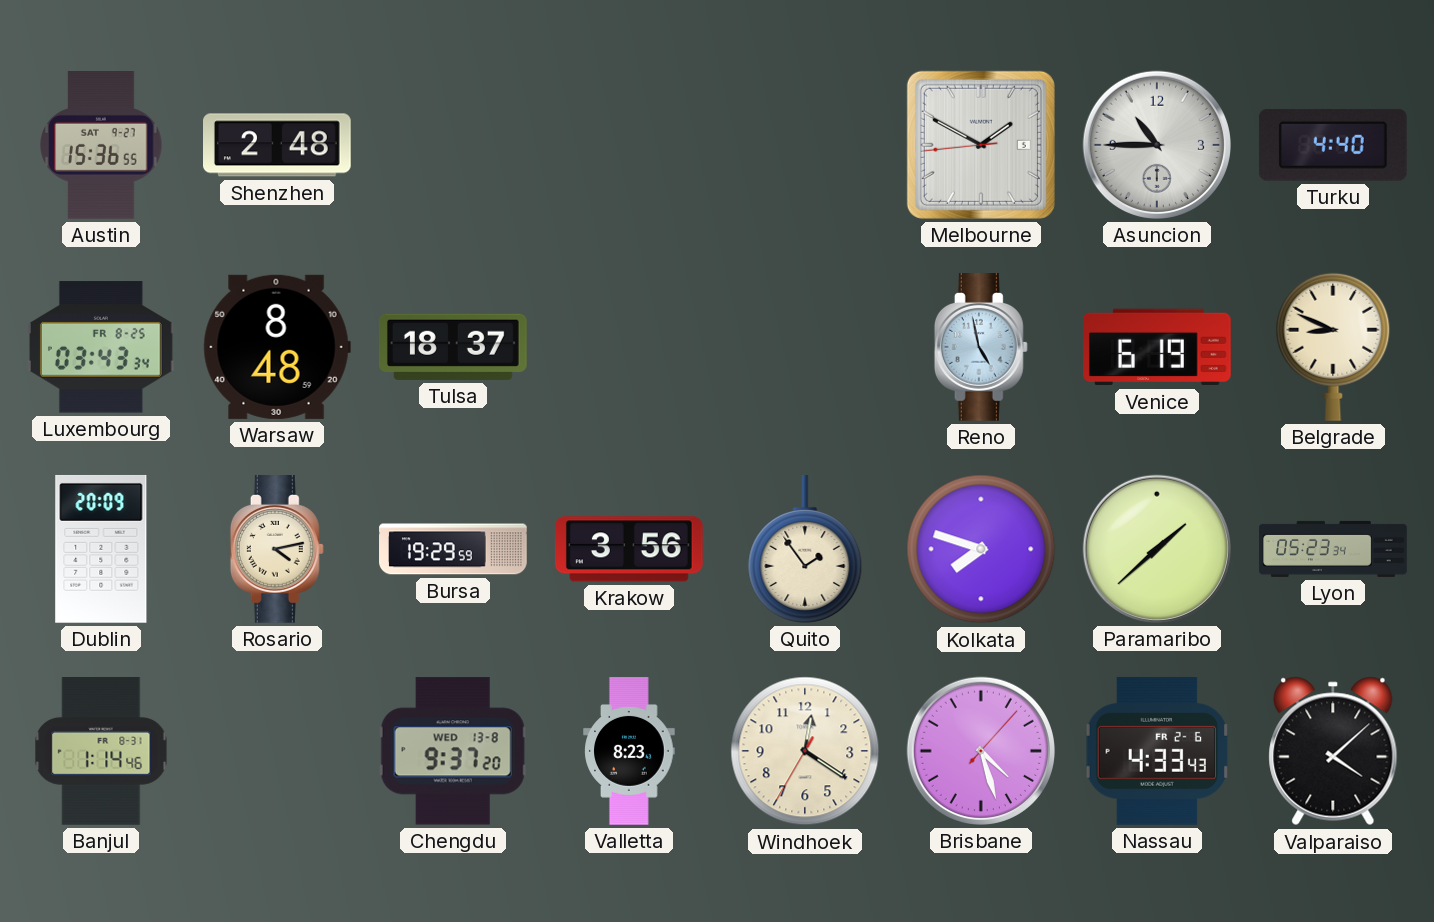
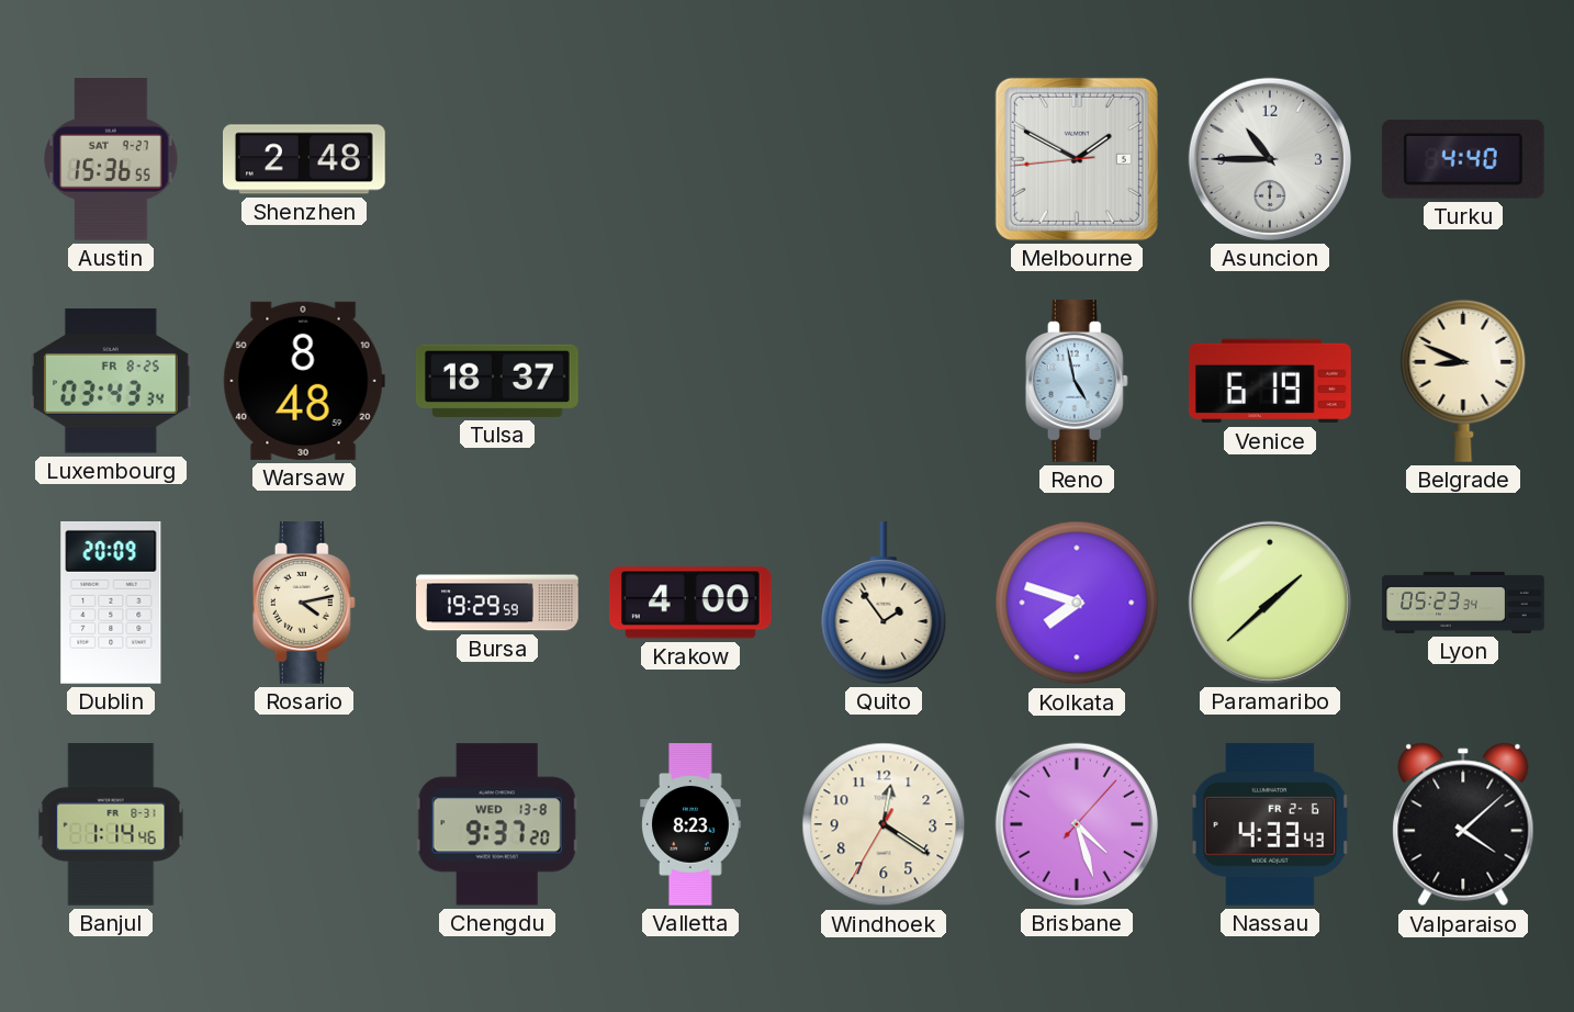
Krakow: 3:56 -> 4:00
